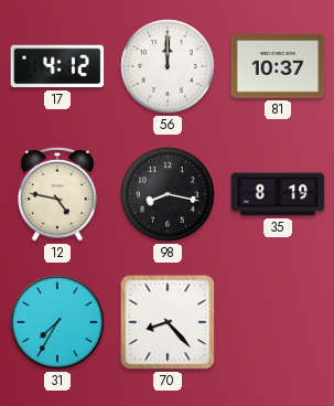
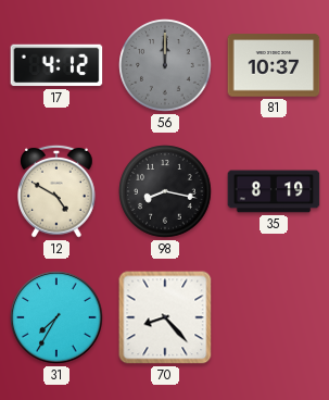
56 dial: white -> grey
12: 4:47 -> 4:50
